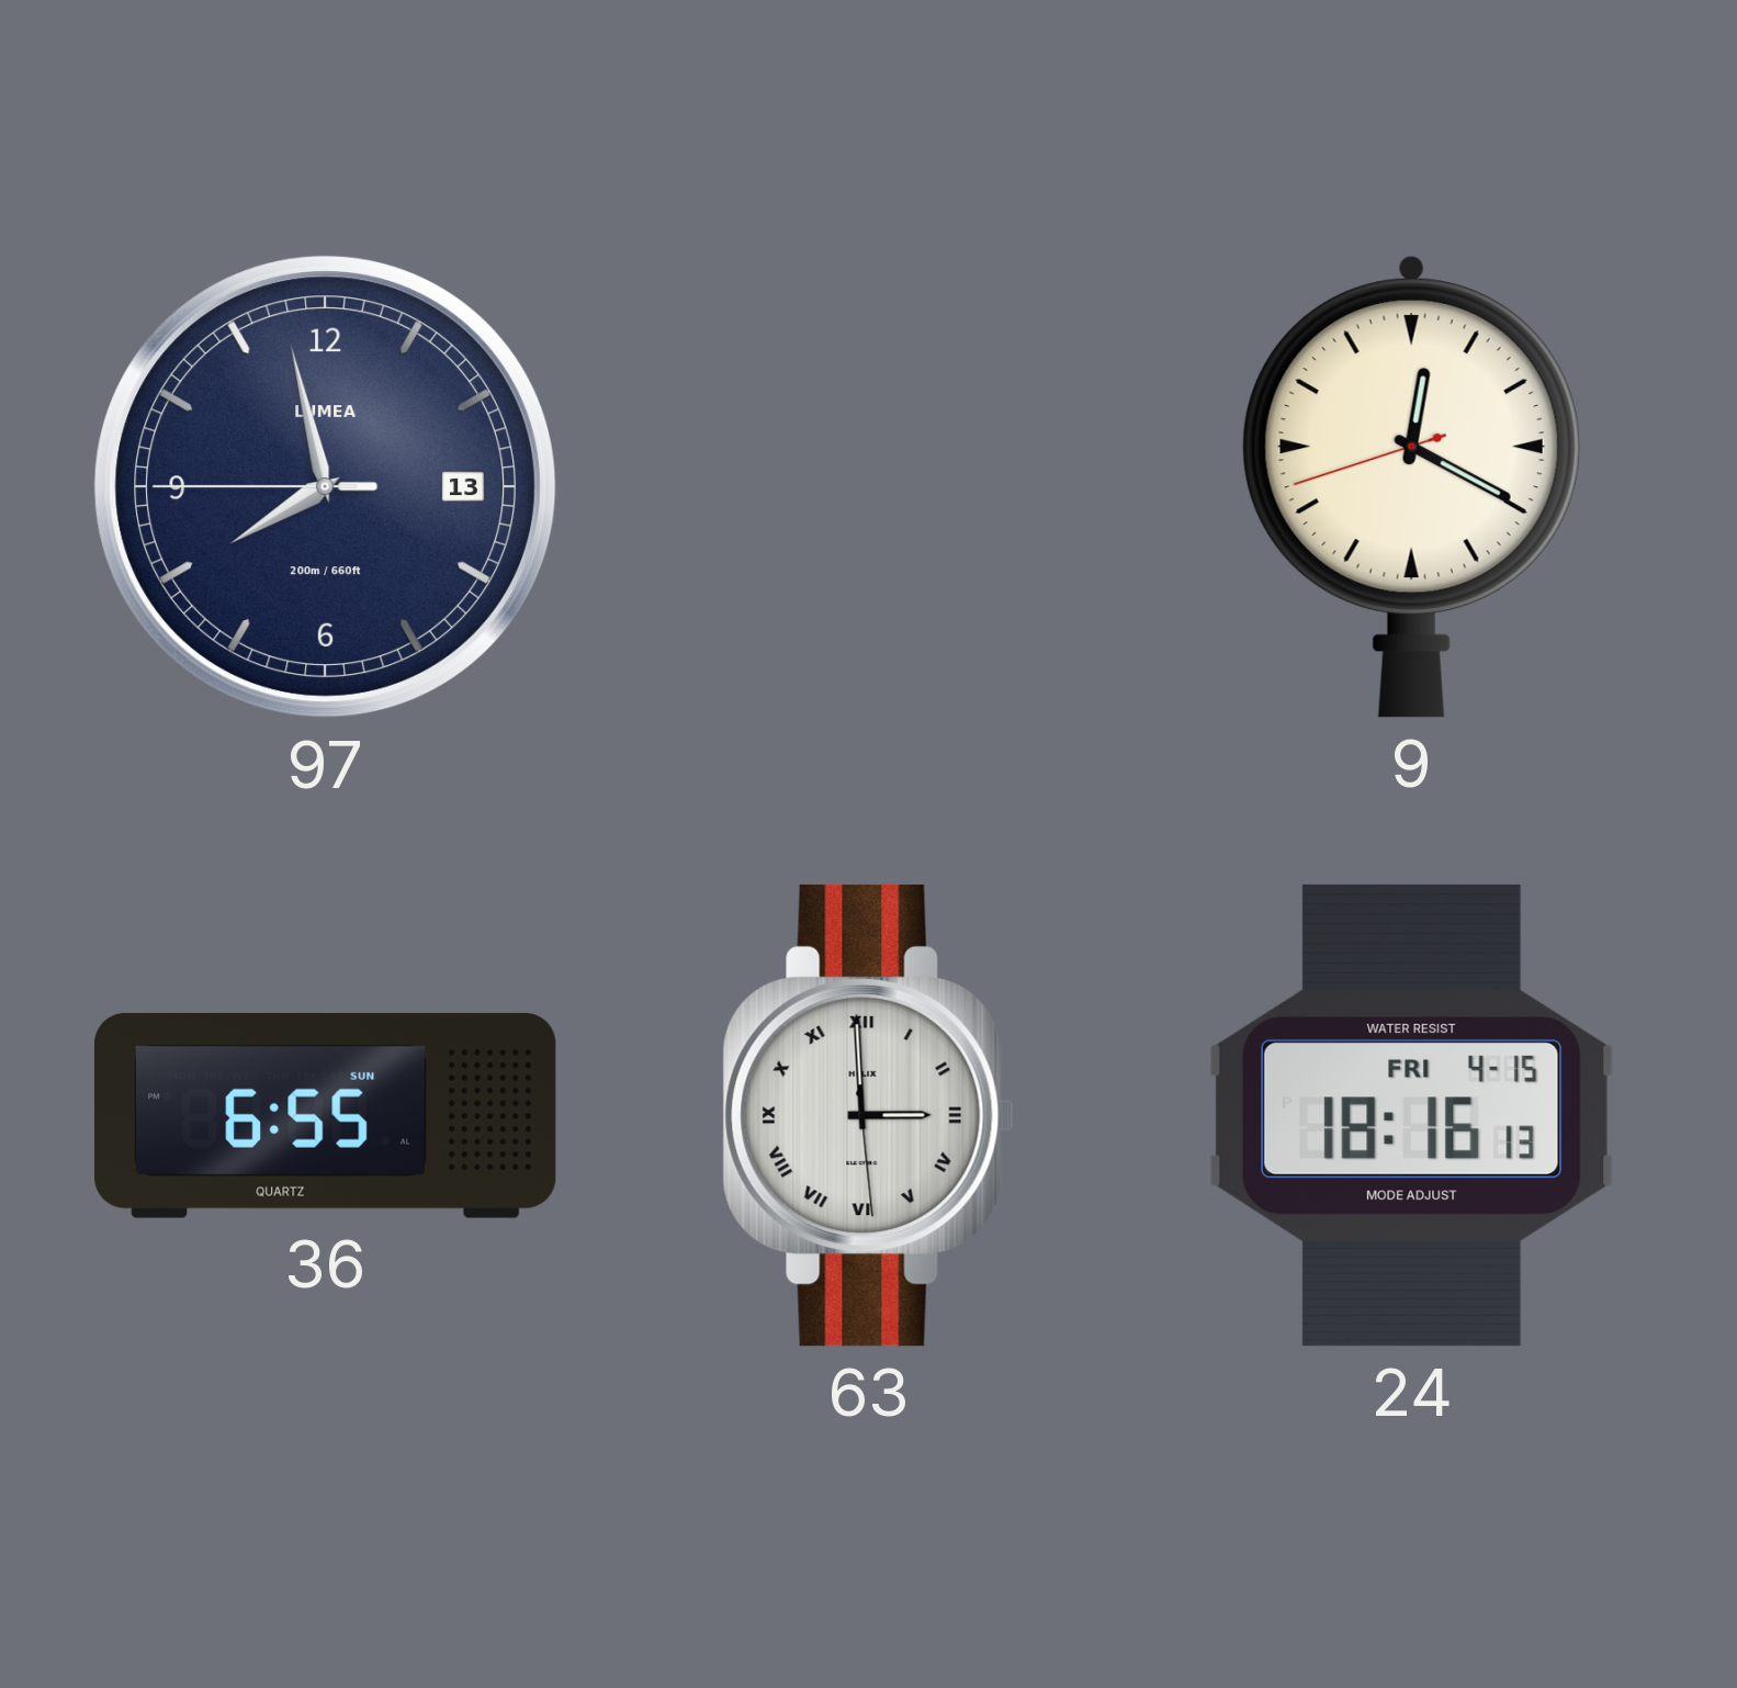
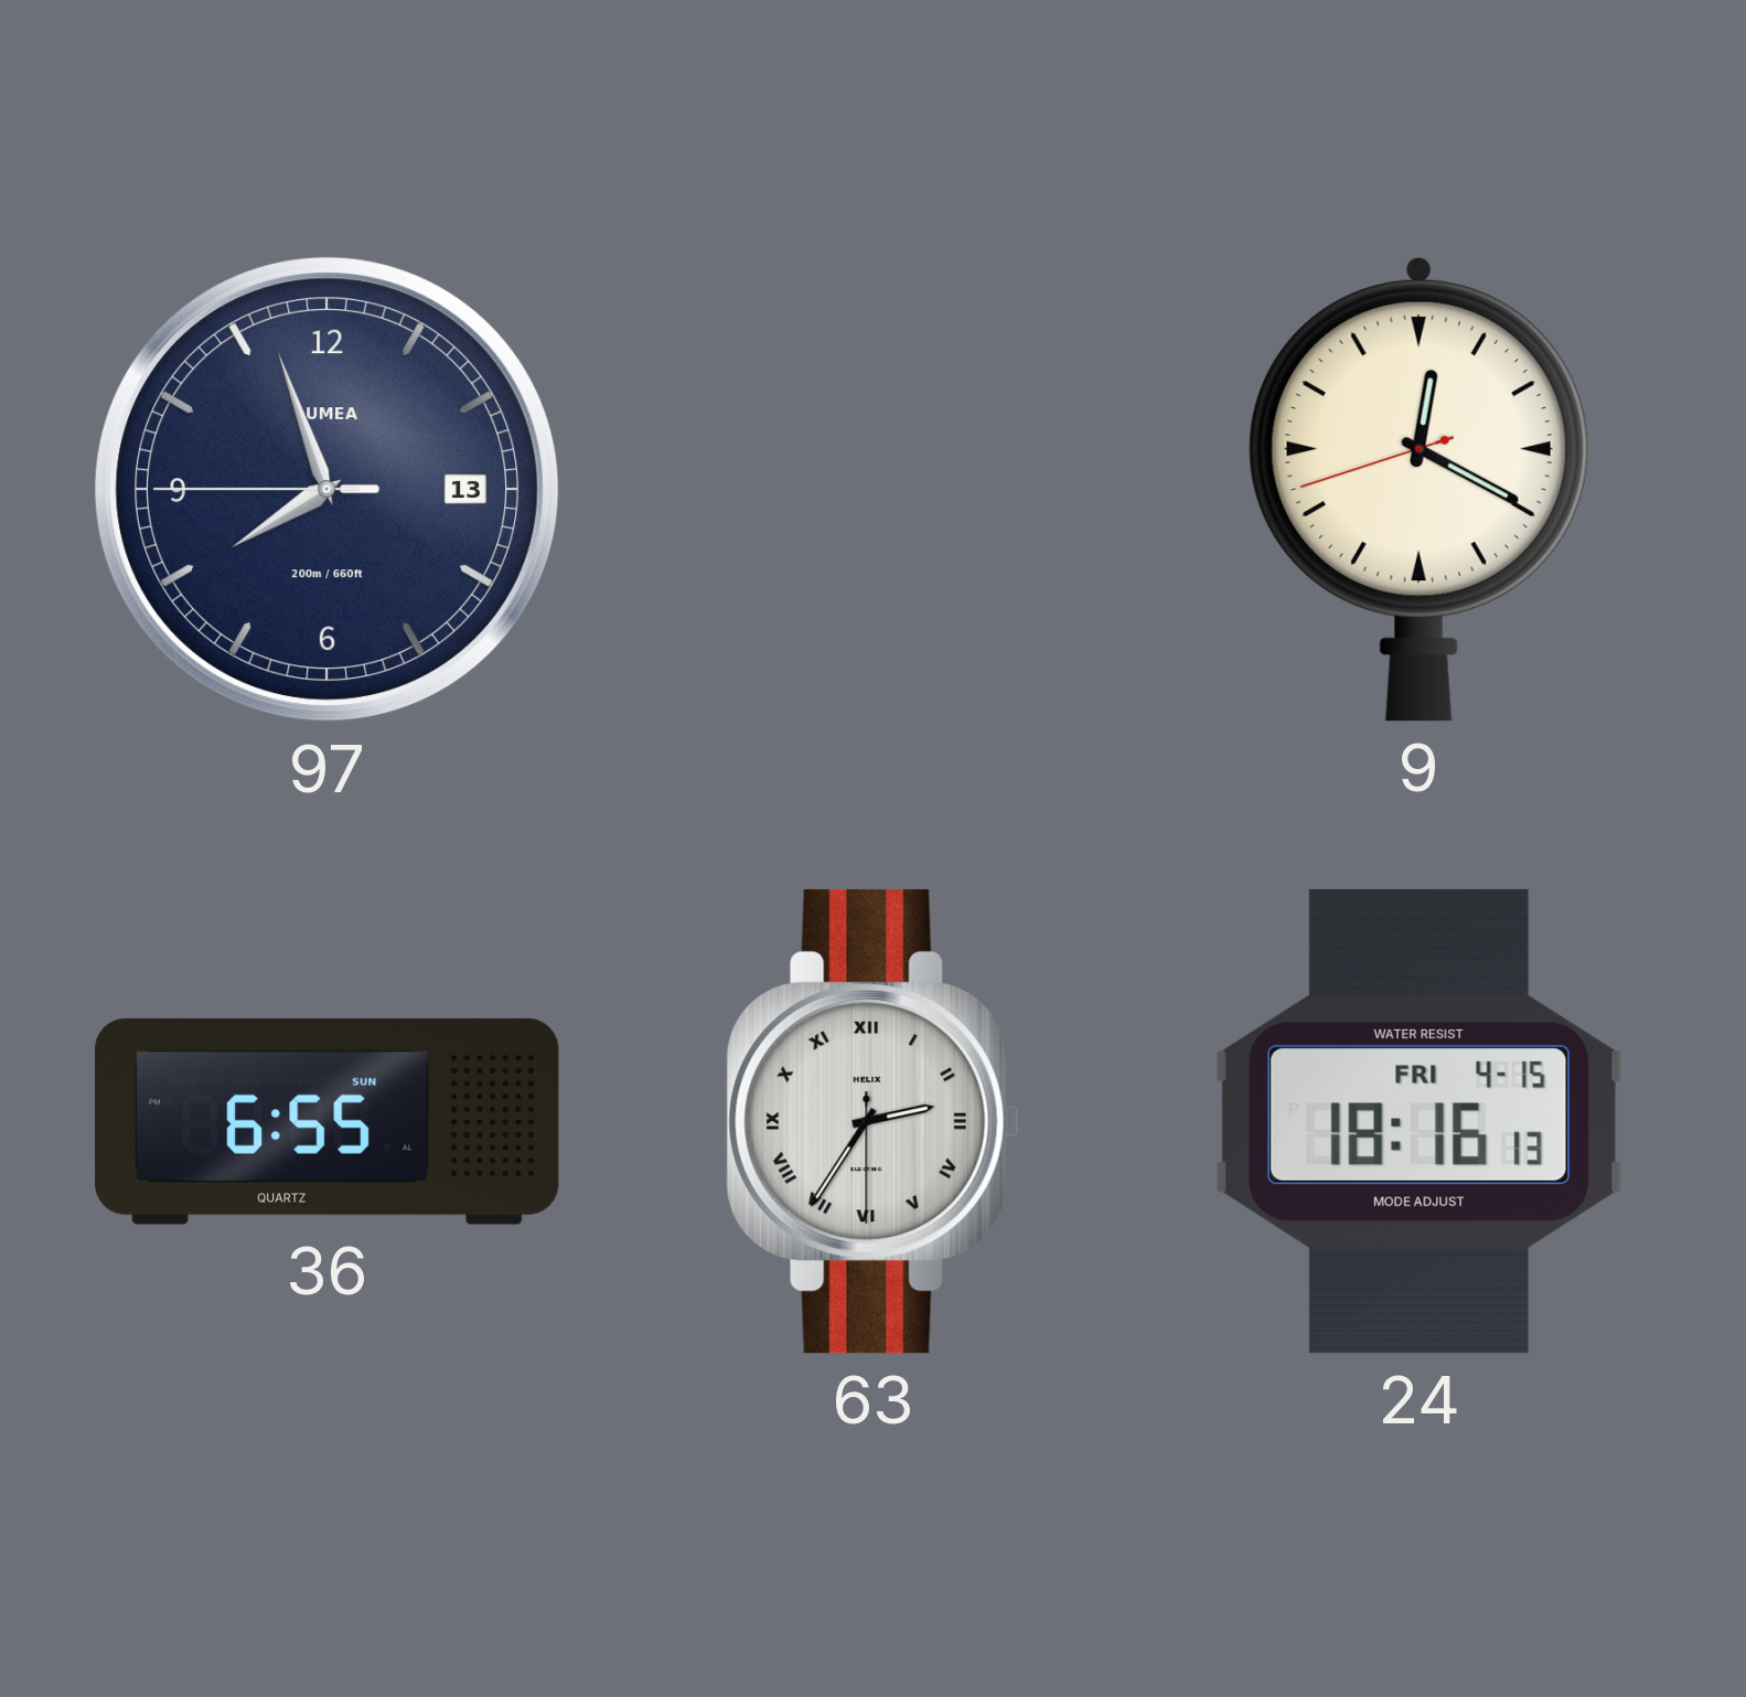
97: 7:57 -> 7:56
63: 2:59 -> 2:35
